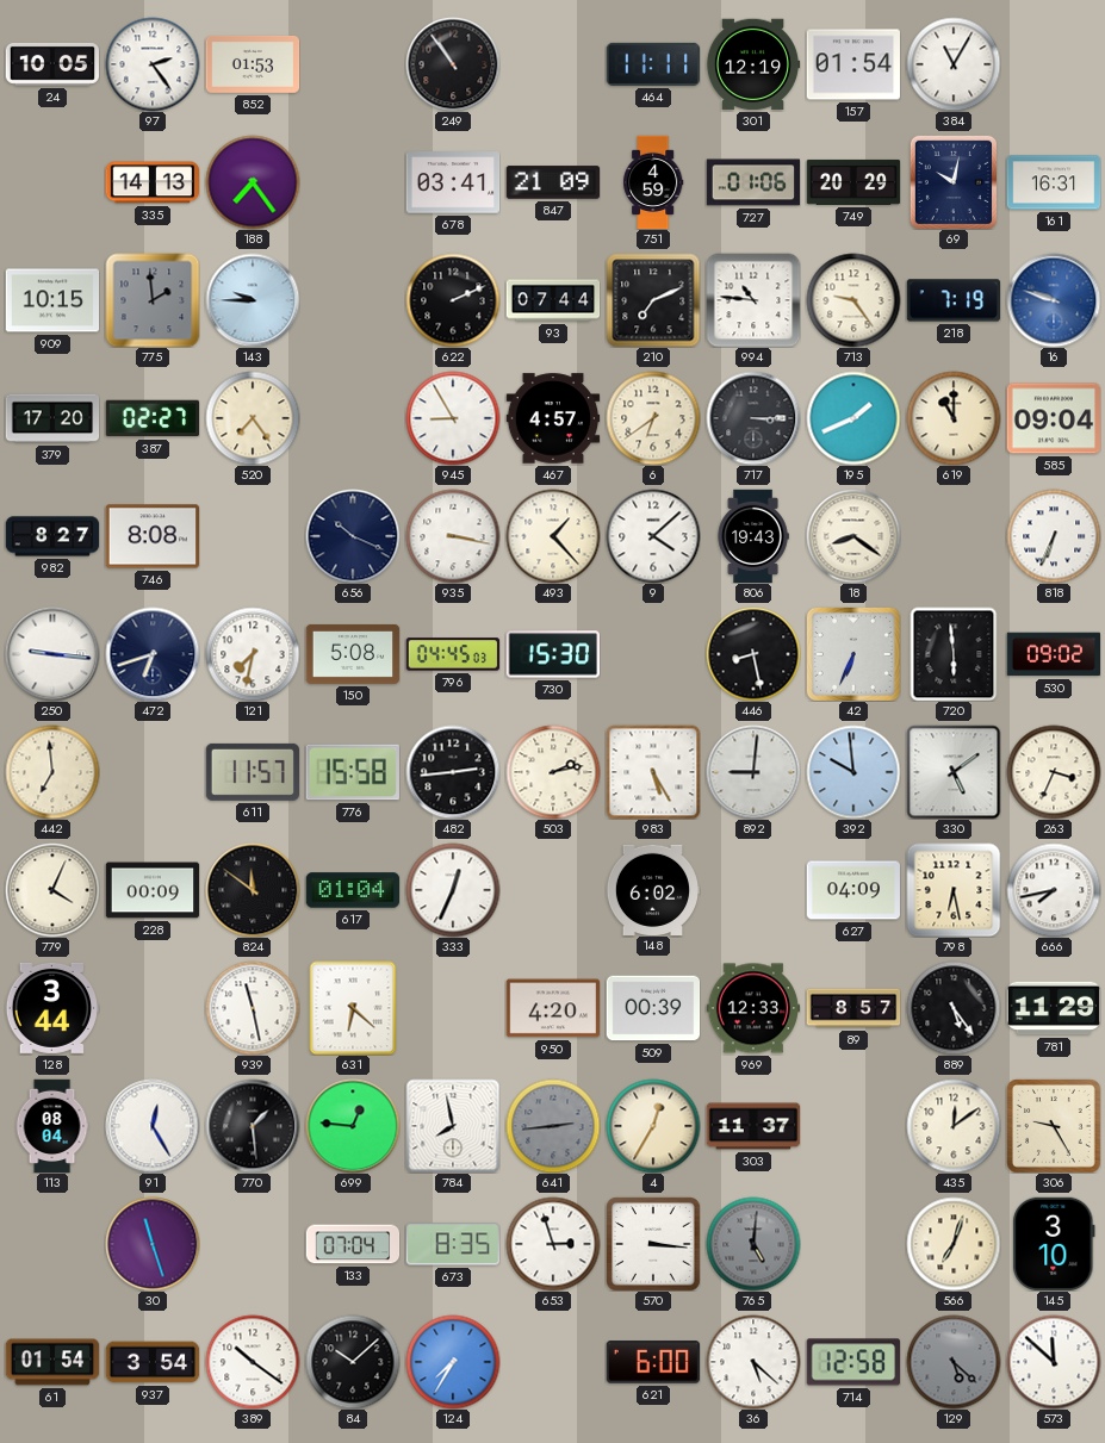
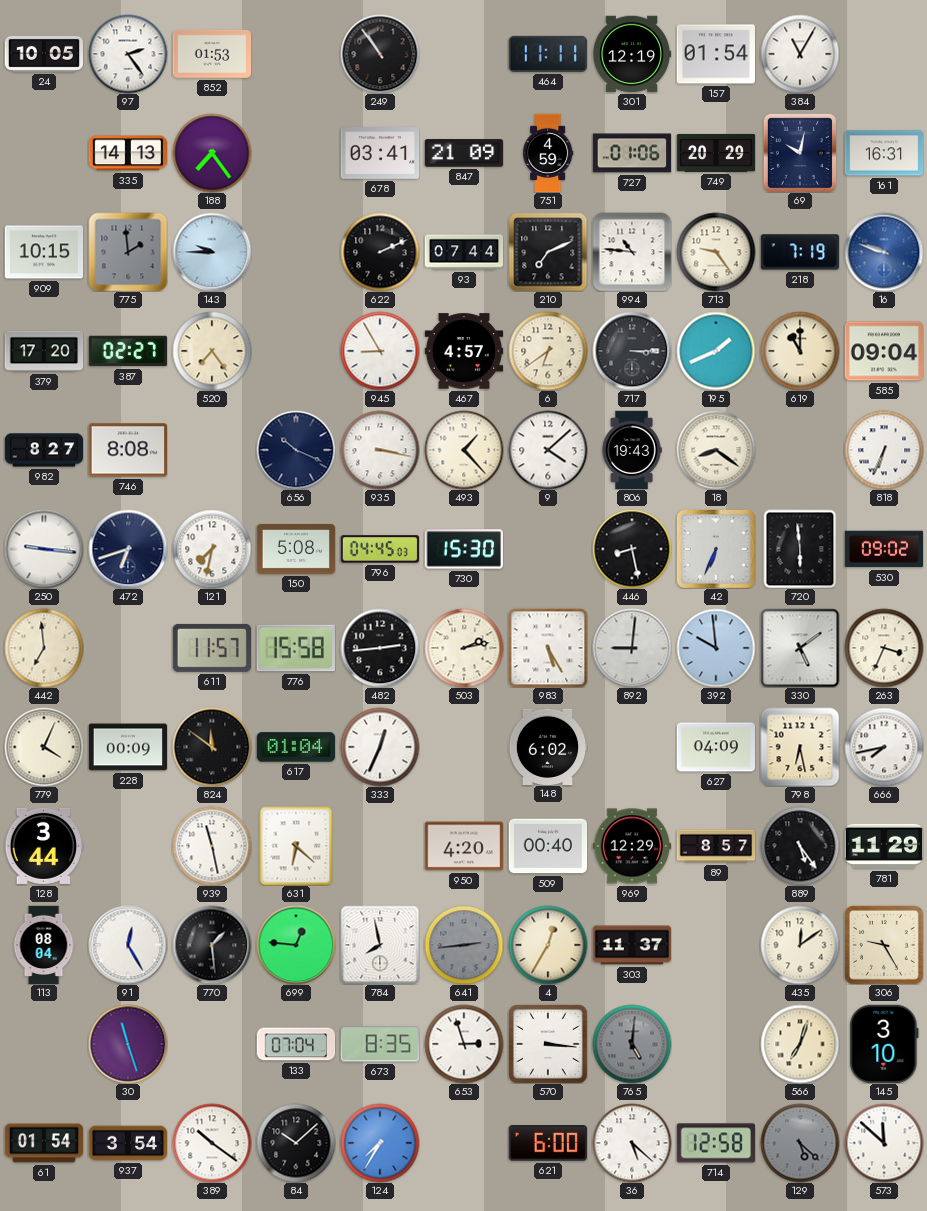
509: 00:39 -> 00:40
969: 12:33 -> 12:29
